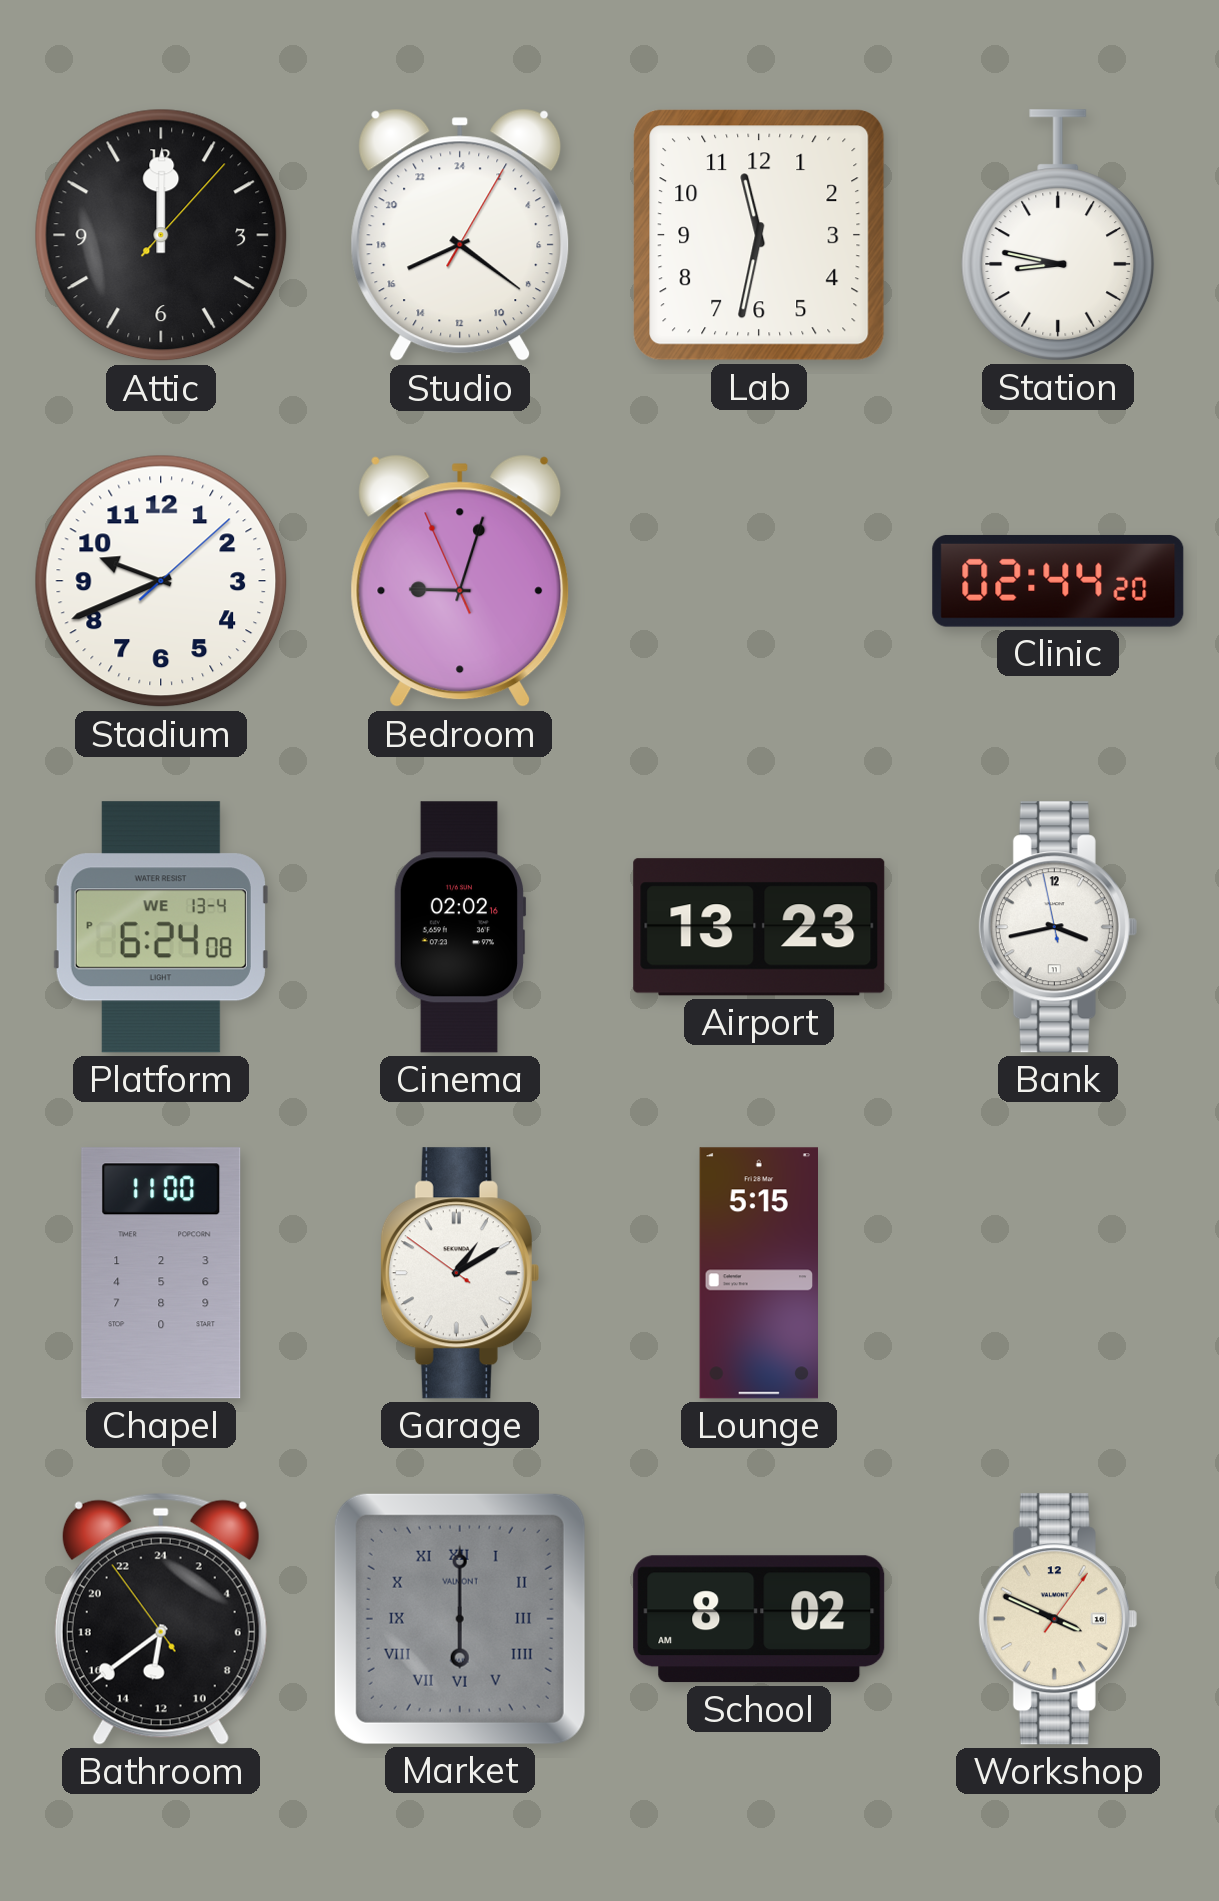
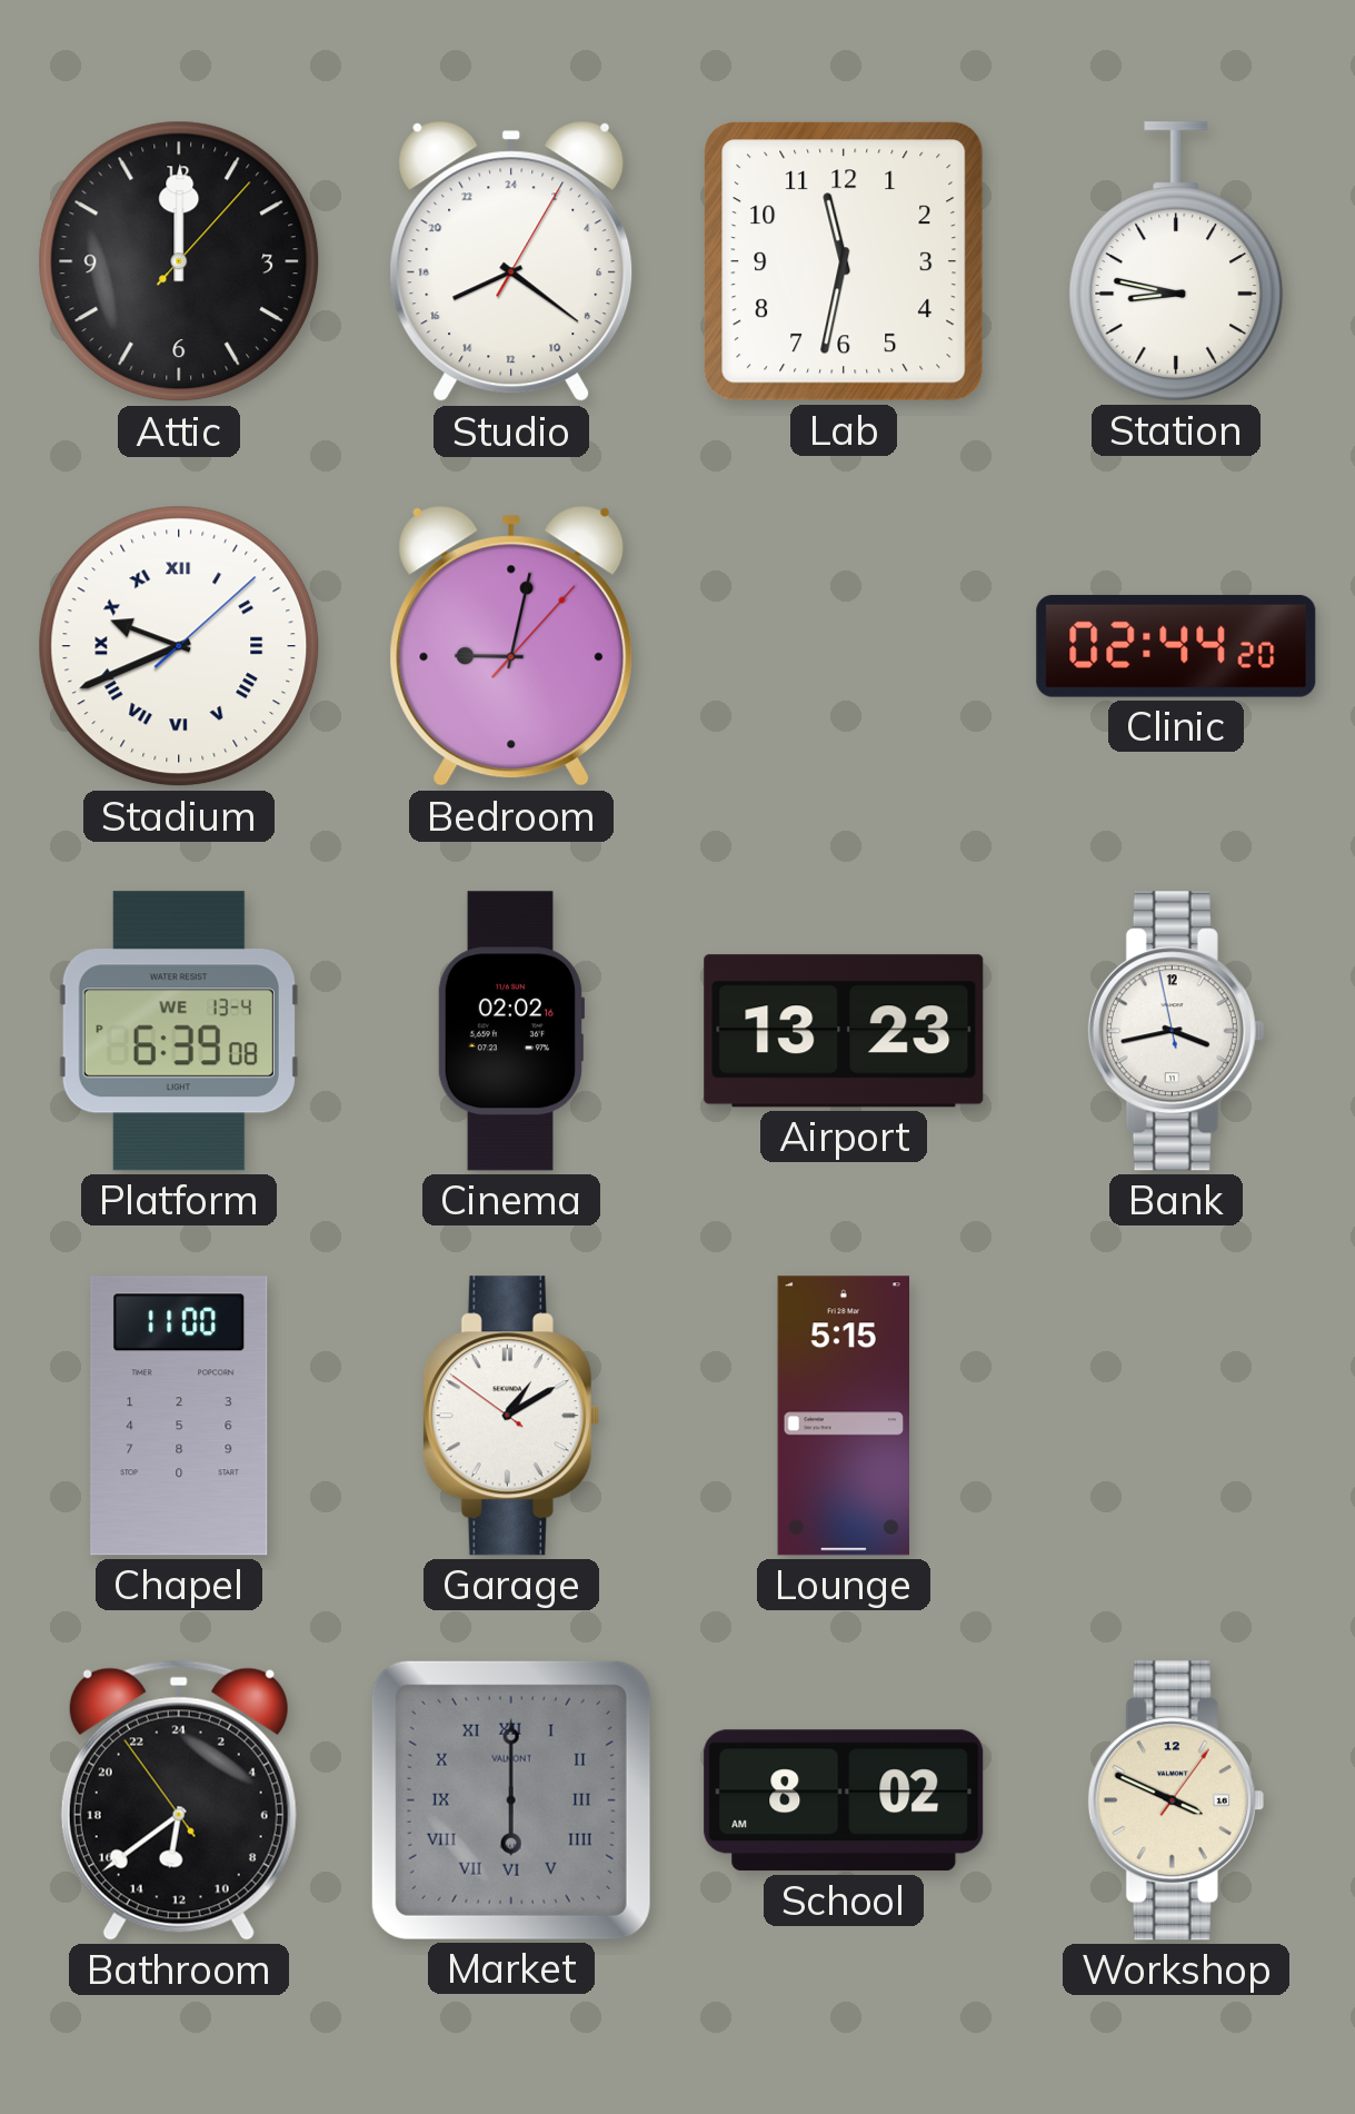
Stadium numerals: Arabic -> Roman
Bedroom: 9:02:56 -> 9:02:07
Platform: 6:24 -> 6:39
